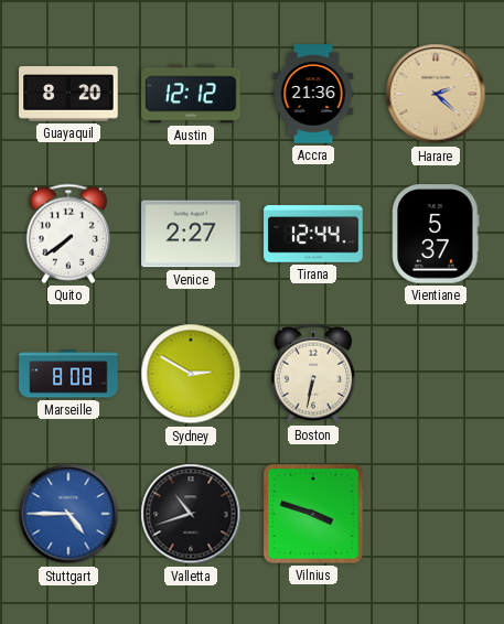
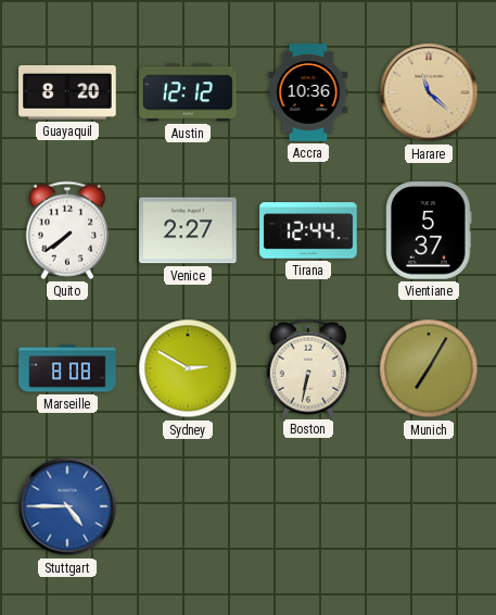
Accra: 21:36 -> 10:36
Harare: 2:22 -> 11:22
Munich: none -> 7:05
Valletta: 10:42 -> none
Vilnius: 3:48 -> none
